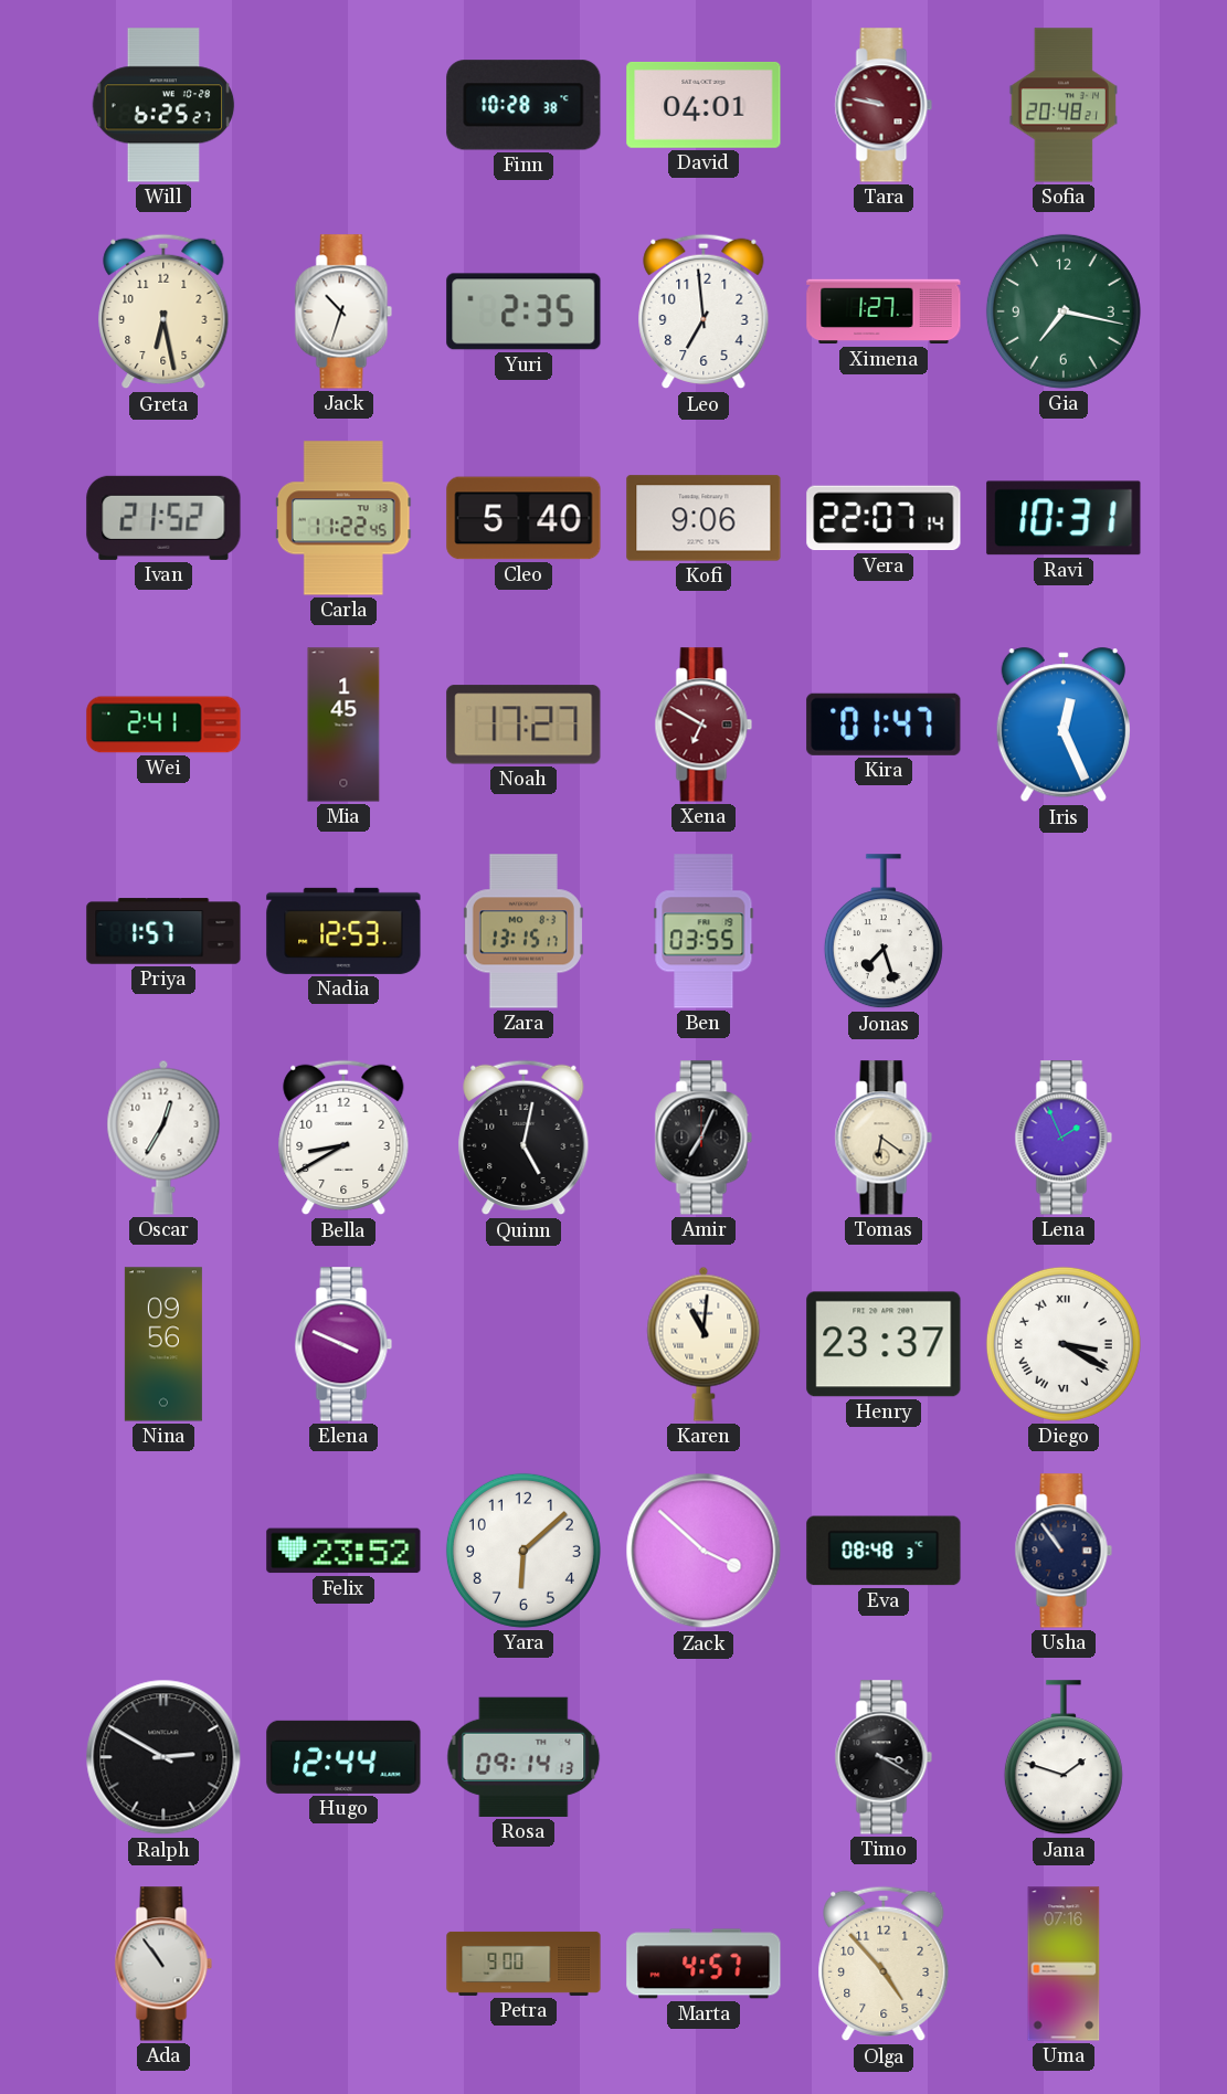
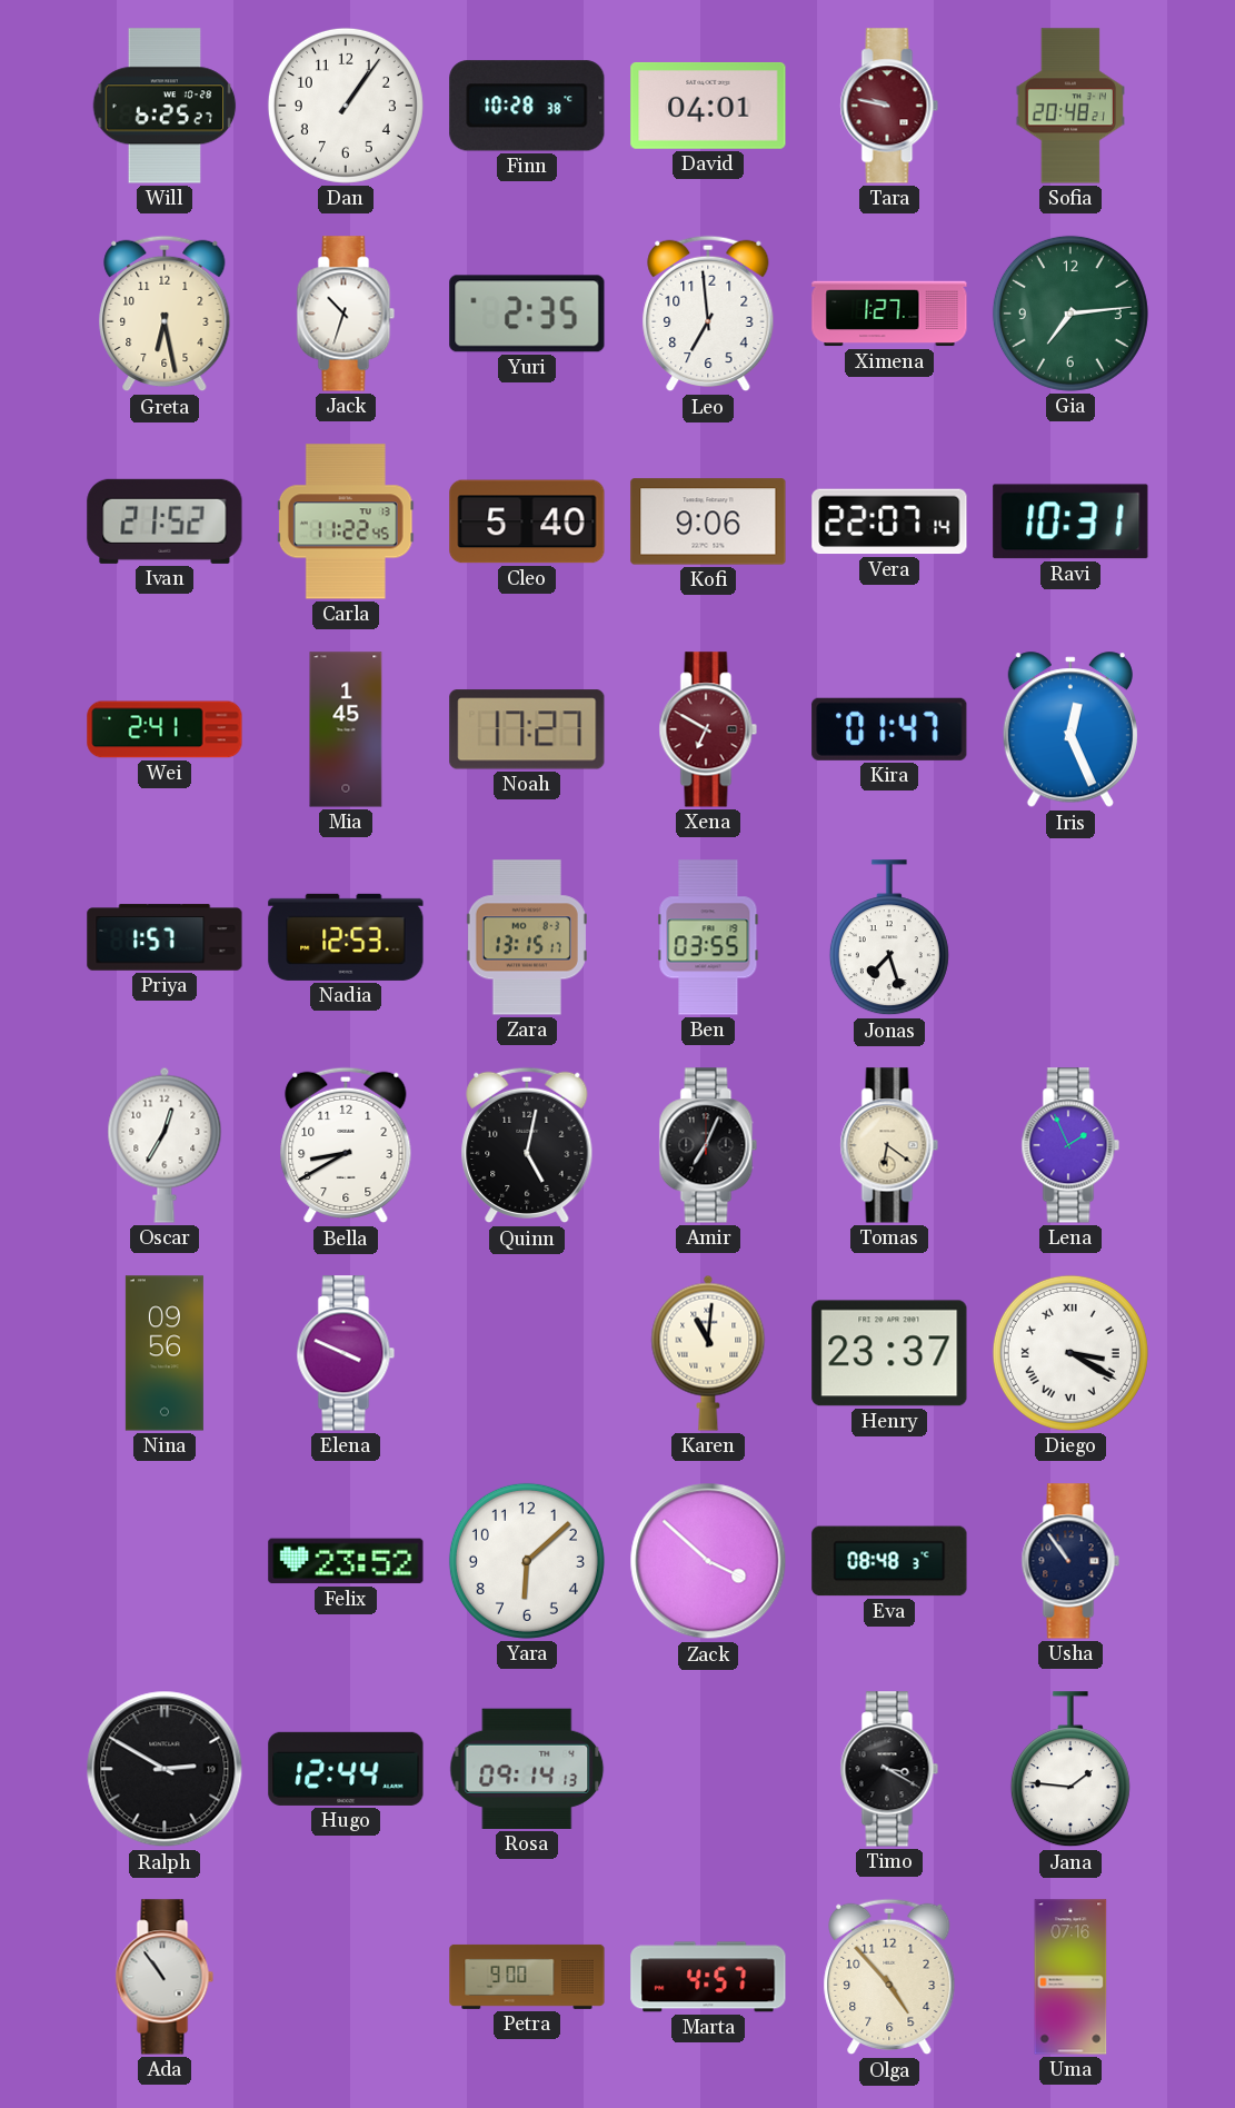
Dan: none -> 1:06
Gia: 7:17 -> 7:14
Jana: 1:48 -> 1:46
